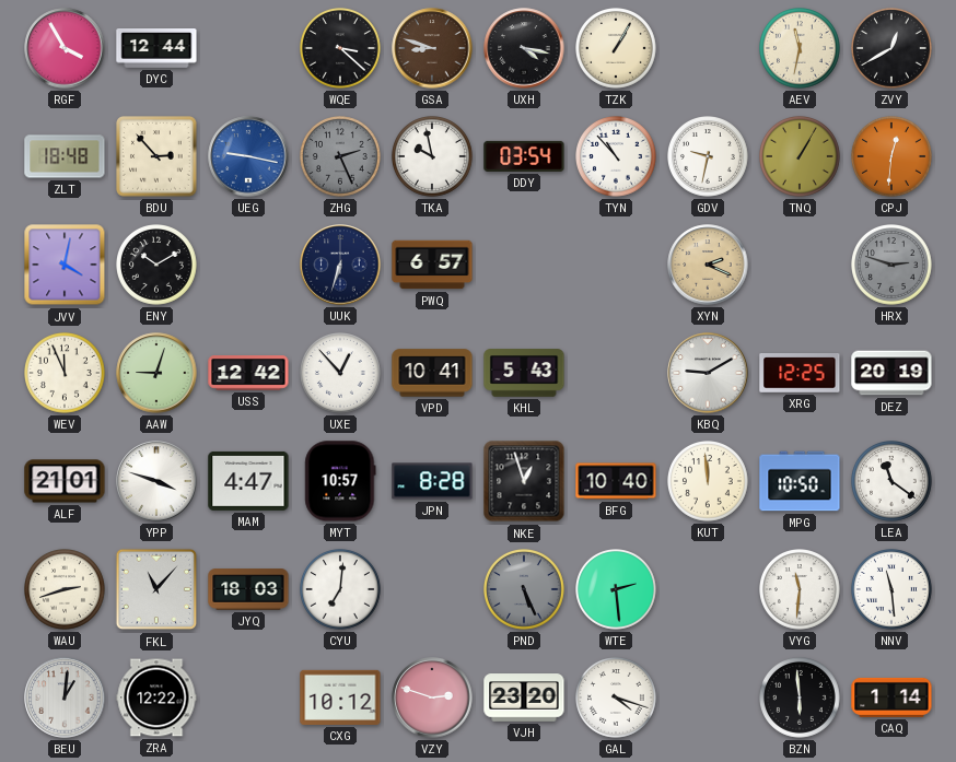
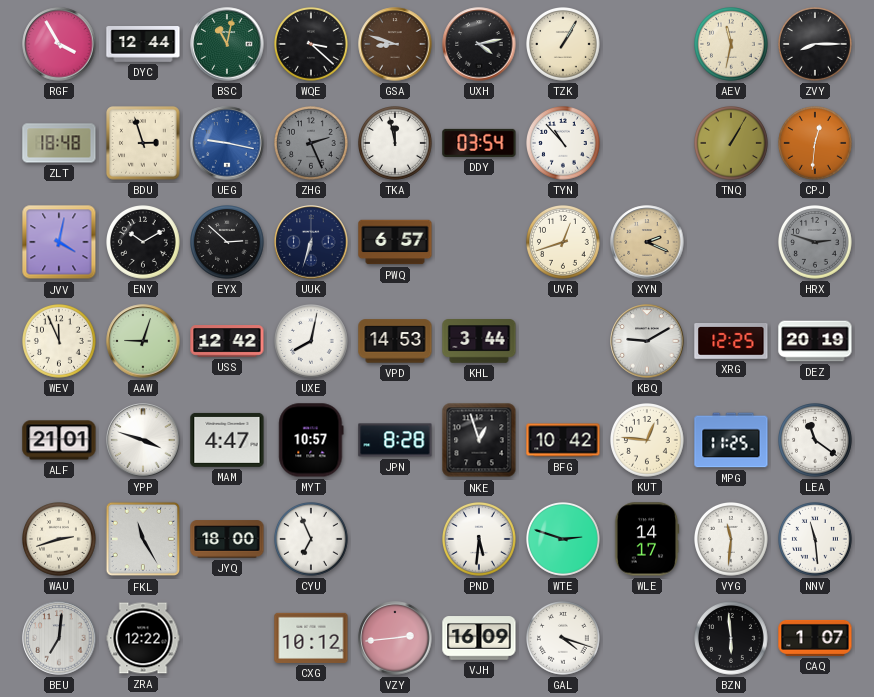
BSC: none -> 11:02
UXH: 4:17 -> 4:13
ZVY: 12:40 -> 8:15
BDU: 2:53 -> 2:57
TKA: 9:58 -> 11:58
GDV: 9:32 -> none
EYX: none -> 2:52
UVR: none -> 12:42
UXE: 12:53 -> 8:02
VPD: 10:41 -> 14:53
KHL: 5:43 -> 3:44
BFG: 10:40 -> 10:42
KUT: 11:59 -> 12:46
MPG: 10:50 -> 11:25
FKL: 11:07 -> 11:25
JYQ: 18:03 -> 18:00
CYU: 7:01 -> 6:56
PND: 5:26 -> 5:31
PND dial: grey -> white
WTE: 2:29 -> 2:48
WLE: none -> 14:17
BEU: 1:01 -> 7:01
VZY: 2:48 -> 2:44
VJH: 23:20 -> 16:09
CAQ: 1:14 -> 1:07
